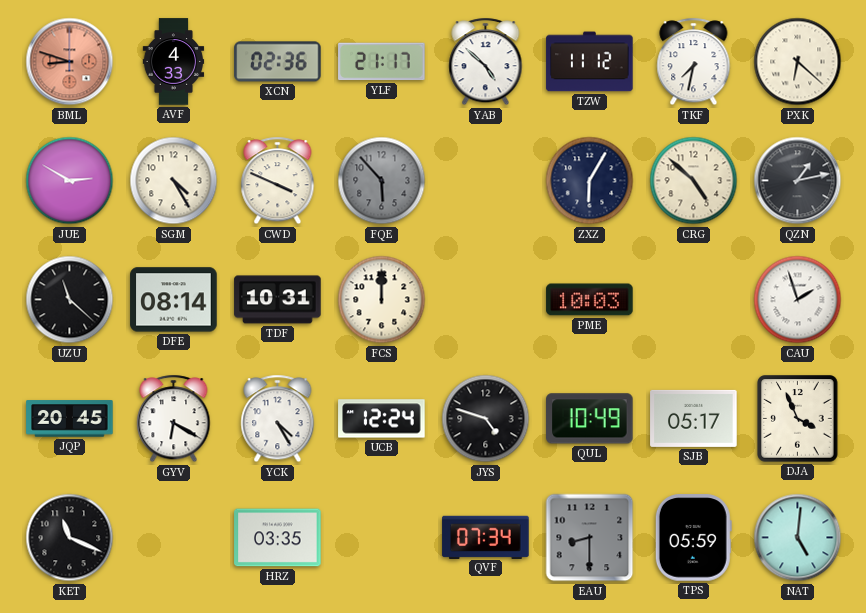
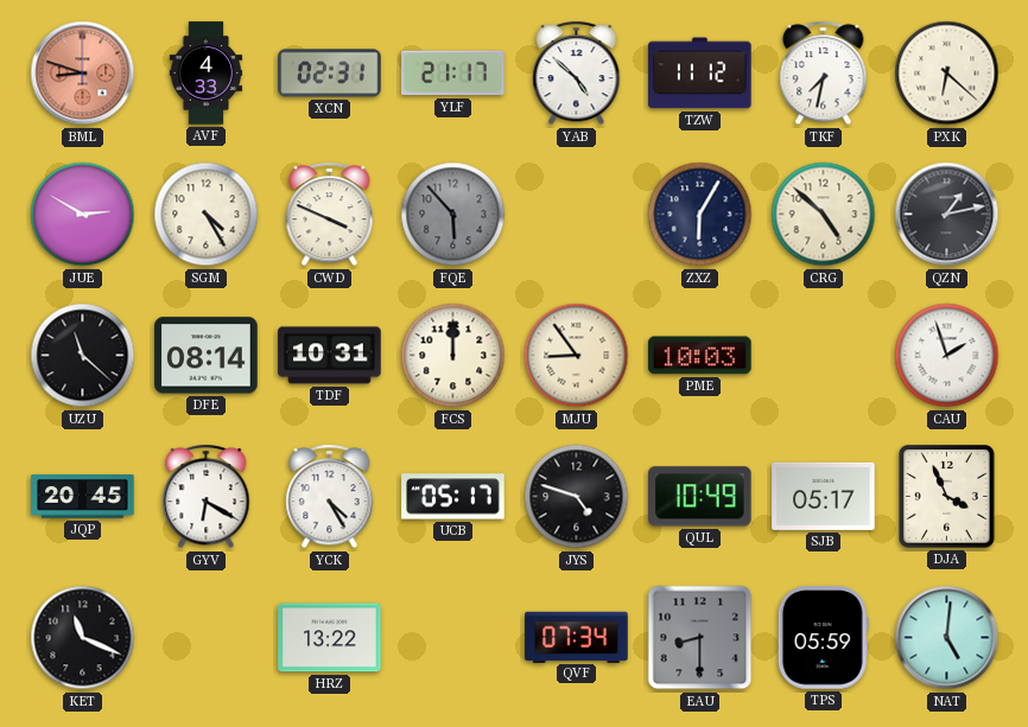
XCN: 02:36 -> 02:31
MJU: none -> 8:54
UCB: 12:24 -> 05:17
HRZ: 03:35 -> 13:22
